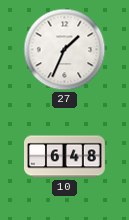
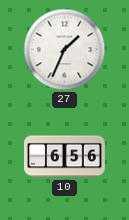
10: 6:48 -> 6:56
